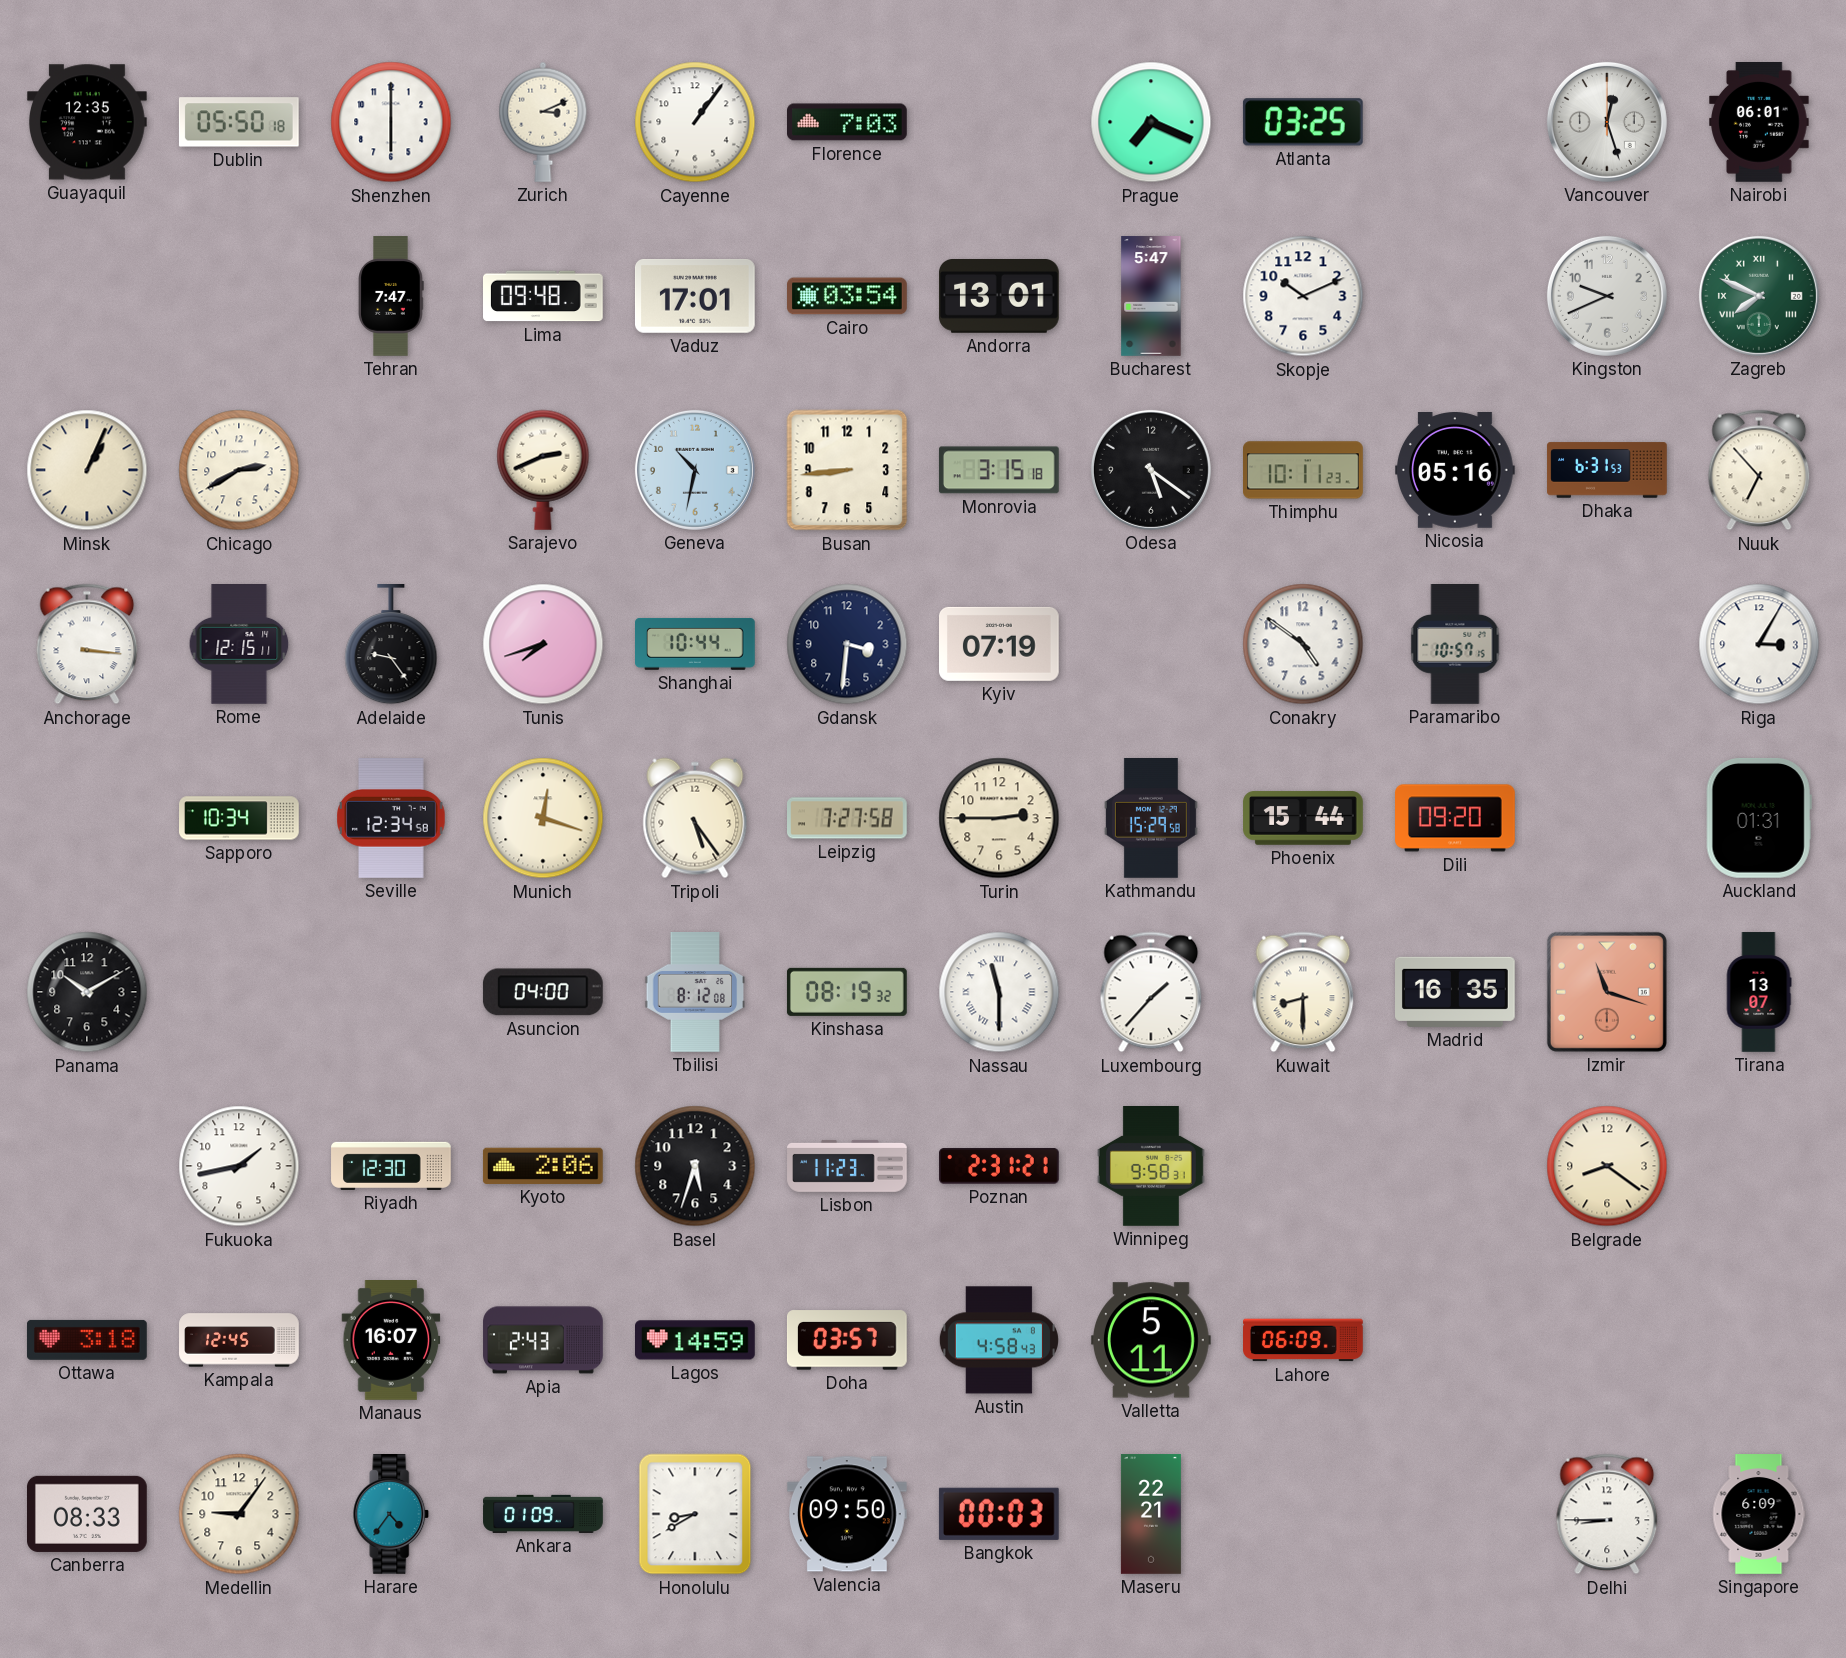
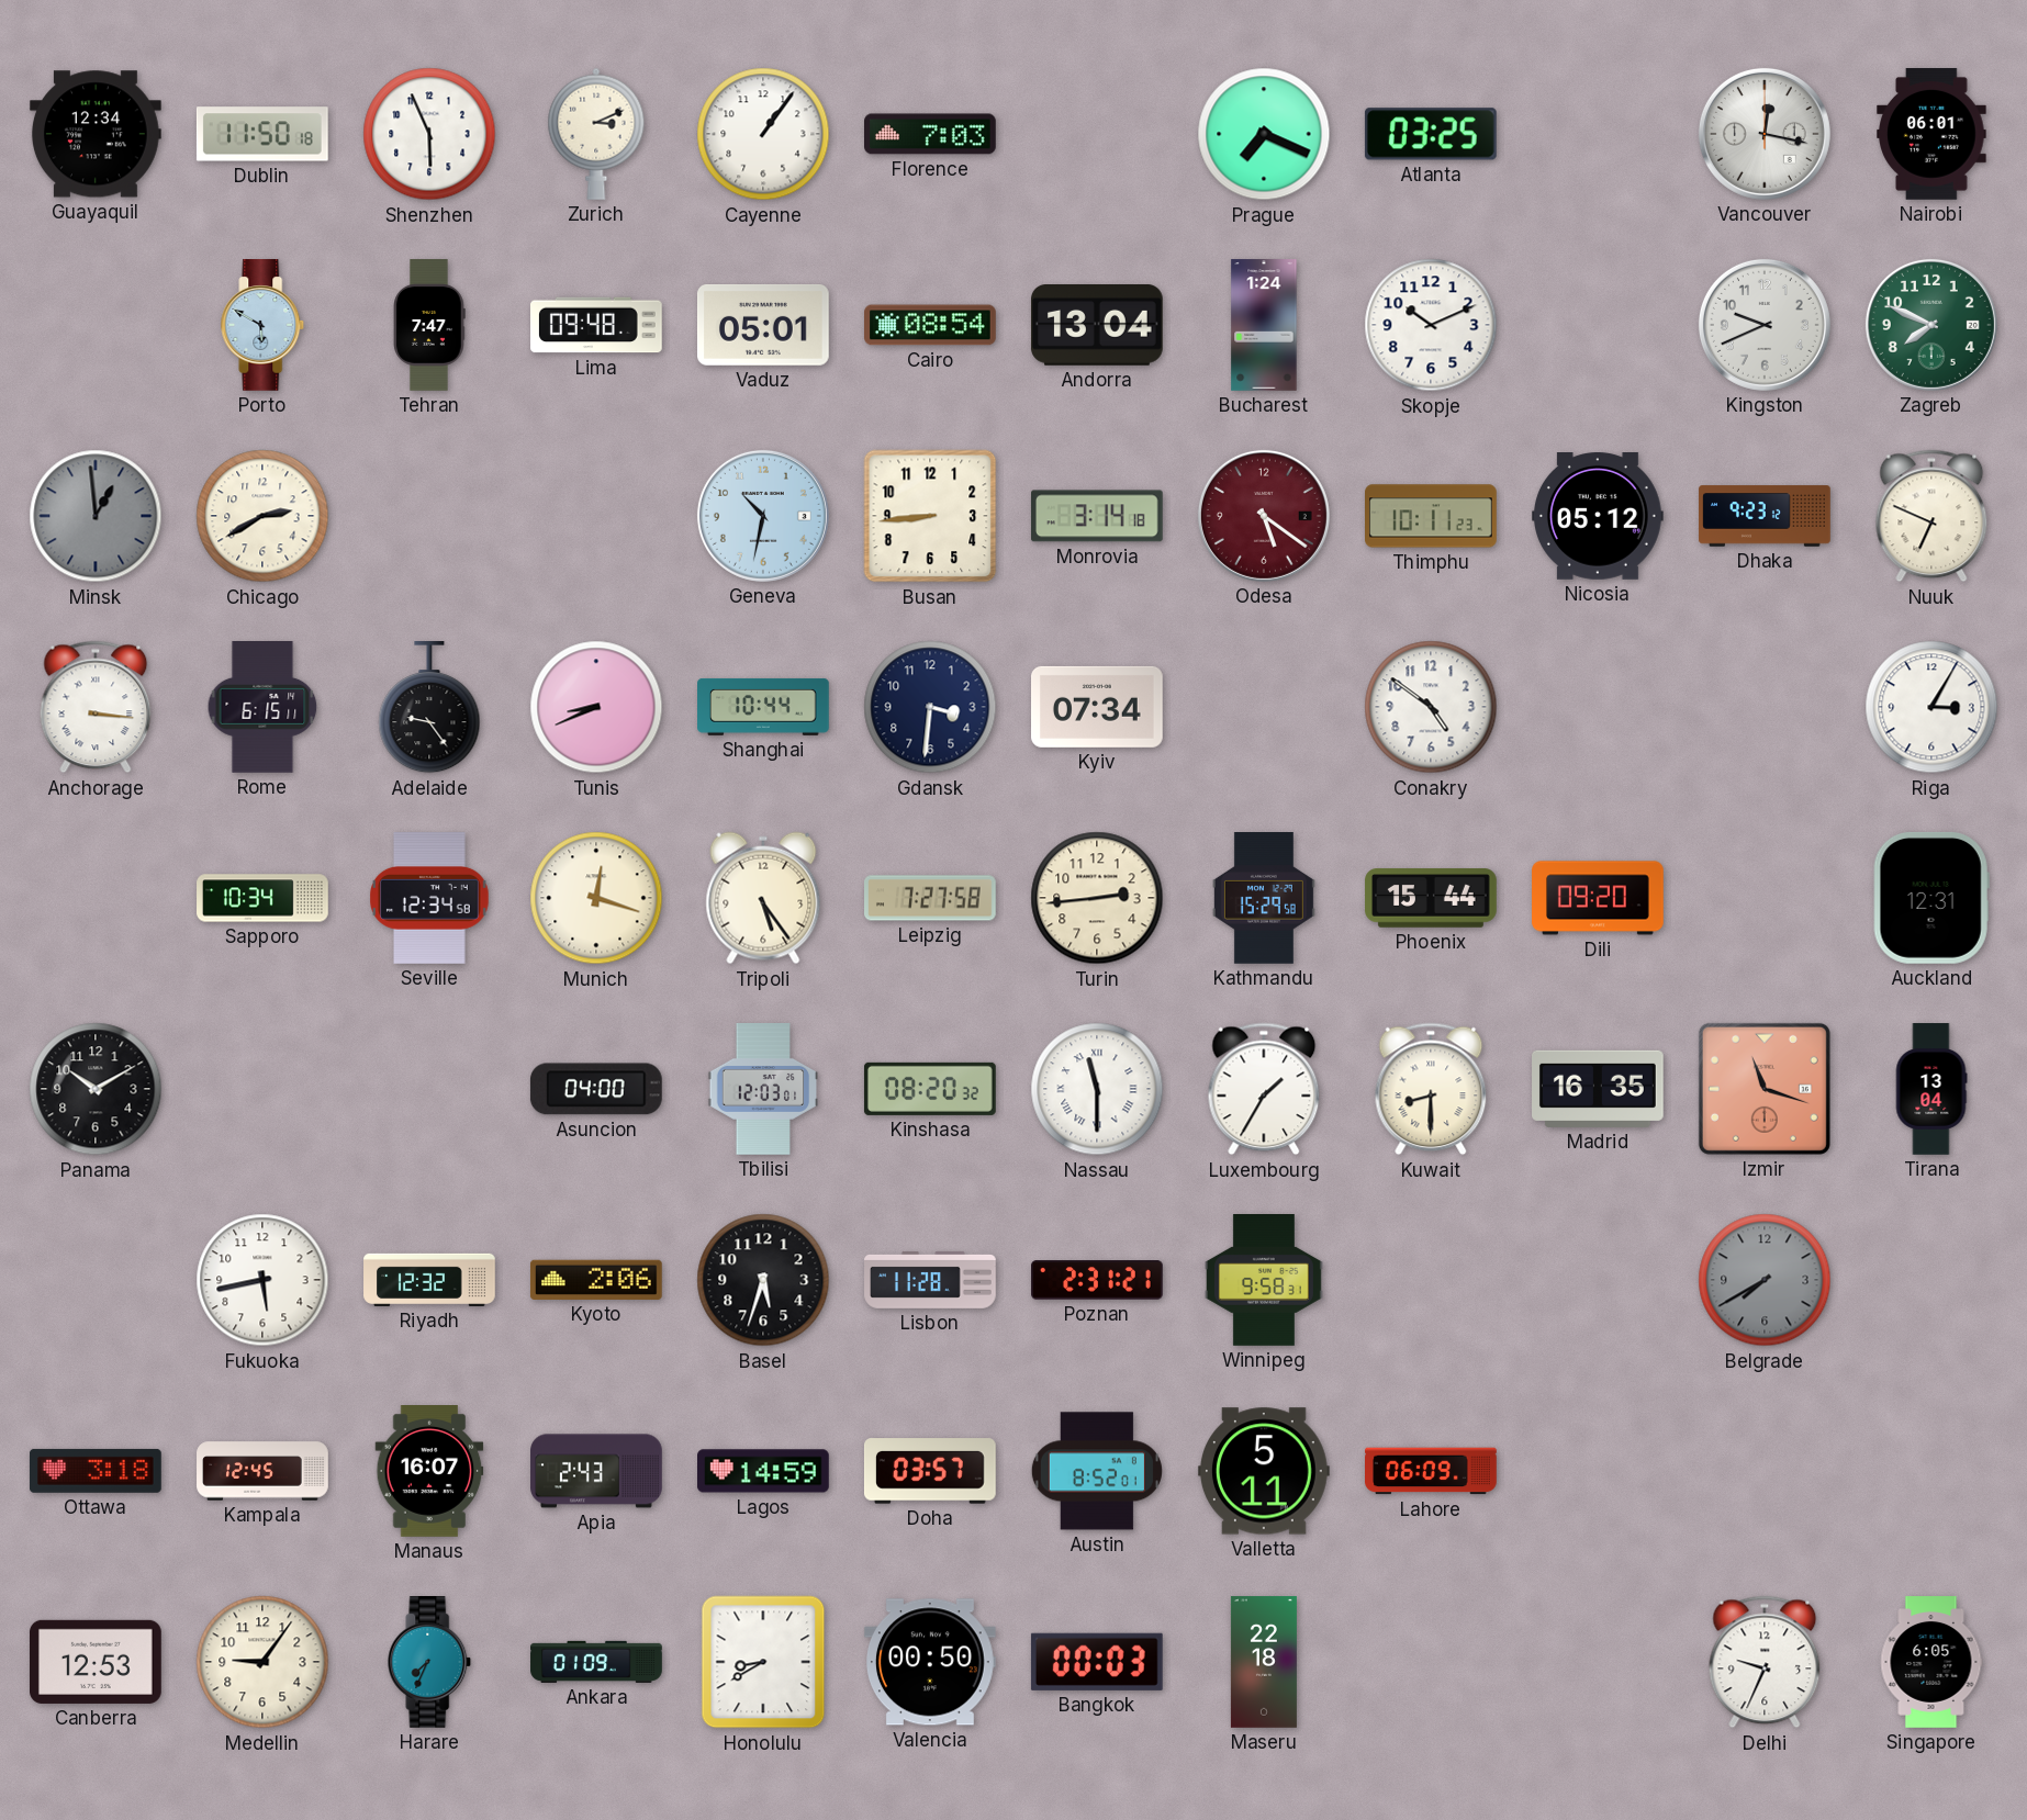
Guayaquil: 12:35 -> 12:34
Dublin: 05:50 -> 11:50
Shenzhen: 6:00 -> 5:56
Vancouver: 12:27 -> 12:17
Porto: none -> 5:50
Vaduz: 17:01 -> 05:01
Cairo: 03:54 -> 08:54
Andorra: 13:01 -> 13:04
Bucharest: 5:47 -> 1:24
Zagreb numerals: Roman -> Arabic
Minsk: 1:04 -> 12:59
Minsk dial: cream -> grey
Sarajevo: 2:41 -> none
Monrovia: 3:15 -> 3:14
Odesa dial: black -> burgundy
Nicosia: 05:16 -> 05:12
Dhaka: 6:31 -> 9:23
Nuuk: 6:53 -> 6:49
Rome: 12:15 -> 6:15
Tunis: 7:42 -> 8:41
Kyiv: 07:19 -> 07:34
Paramaribo: 10:57 -> none
Turin: 2:45 -> 2:44
Auckland: 01:31 -> 12:31
Tbilisi: 8:12 -> 12:03
Kinshasa: 08:19 -> 08:20
Luxembourg: 1:37 -> 1:35
Tirana: 13:07 -> 13:04
Fukuoka: 1:43 -> 5:43
Riyadh: 12:30 -> 12:32
Lisbon: 11:23 -> 11:28
Belgrade: 8:21 -> 7:40
Belgrade dial: cream -> grey
Austin: 4:58 -> 8:52
Canberra: 08:33 -> 12:53
Harare: 4:36 -> 7:34
Valencia: 09:50 -> 00:50
Maseru: 22:21 -> 22:18
Delhi: 8:45 -> 9:34
Singapore: 6:09 -> 6:05
